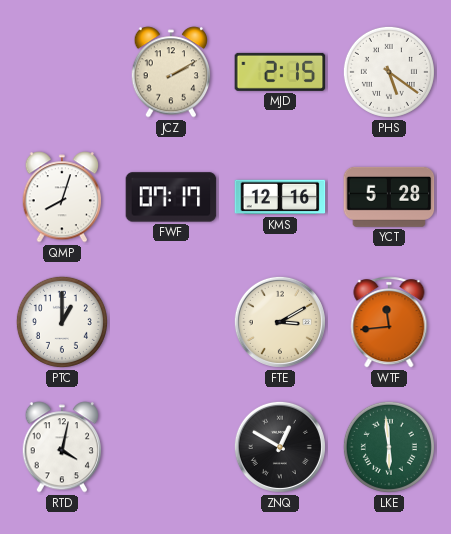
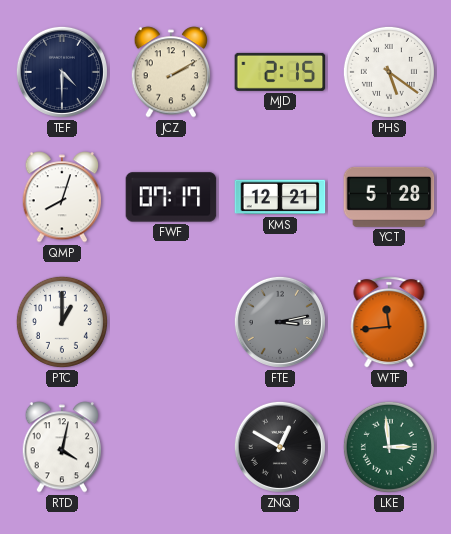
TEF: none -> 4:30
KMS: 12:16 -> 12:21
FTE: 3:10 -> 3:13
FTE dial: cream -> grey
LKE: 5:59 -> 2:59
